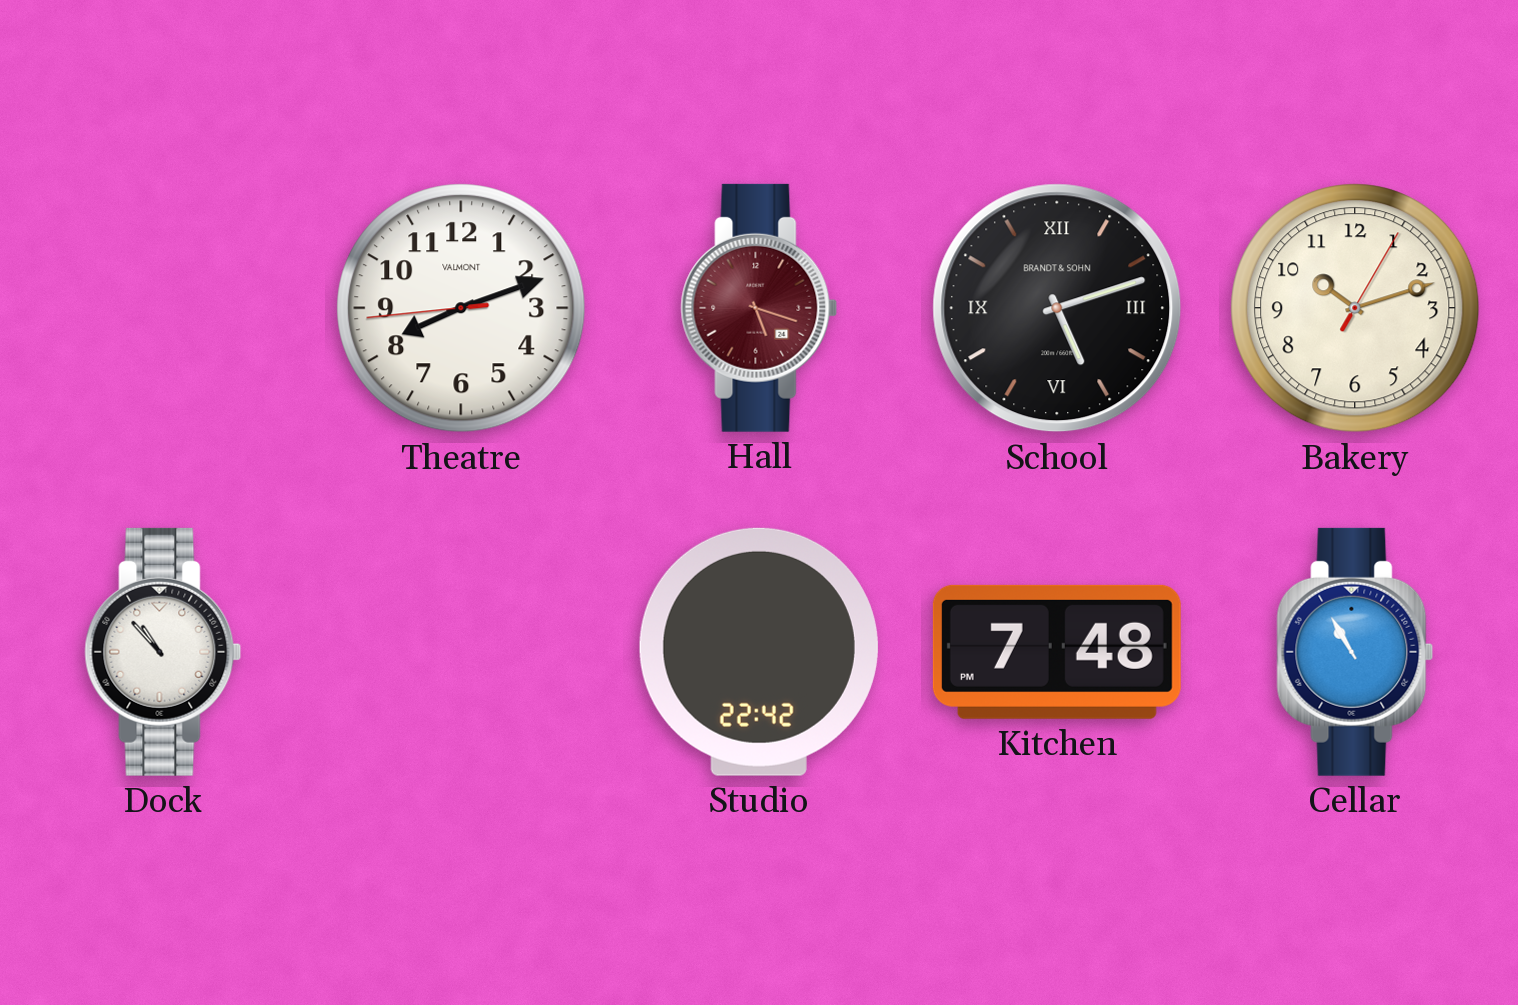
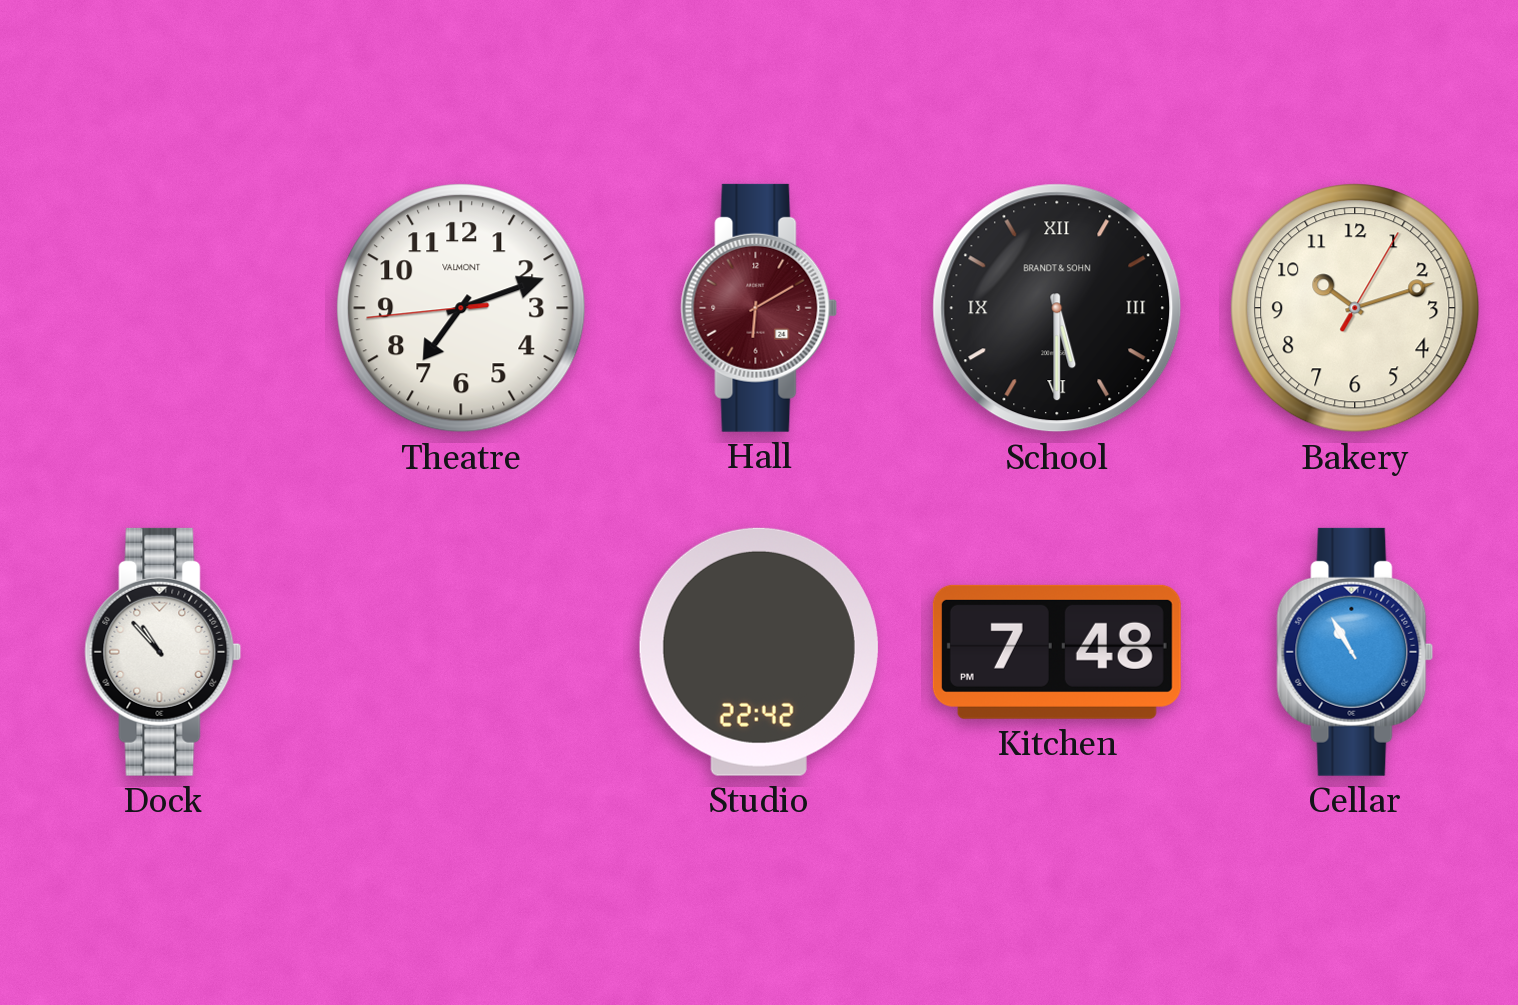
Theatre: 8:11 -> 7:11
Hall: 5:18 -> 6:10
School: 5:12 -> 5:30
